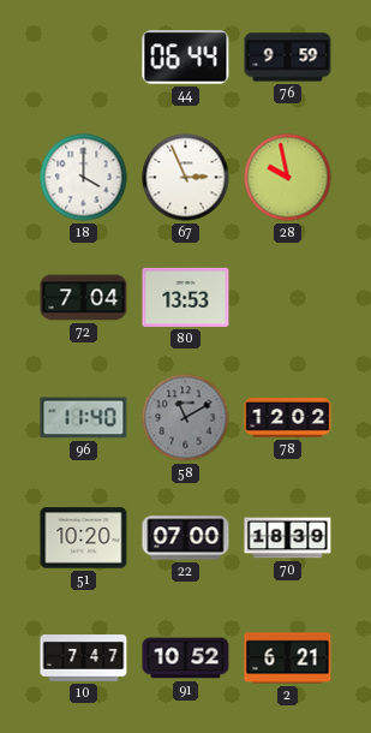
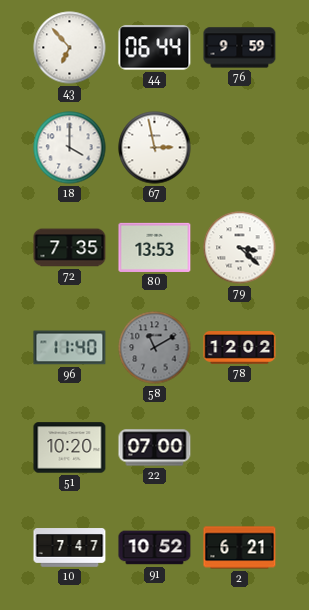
43: none -> 6:53
67: 2:56 -> 2:58
28: 9:58 -> none
72: 7:04 -> 7:35
79: none -> 3:22
70: 18:39 -> none
